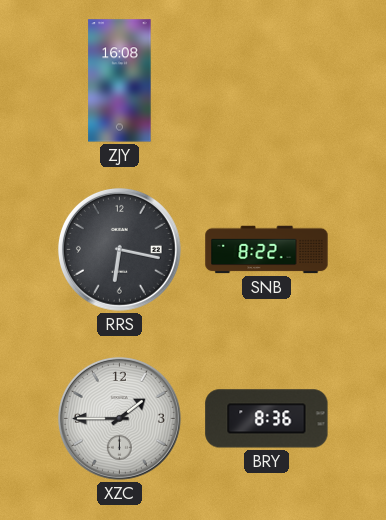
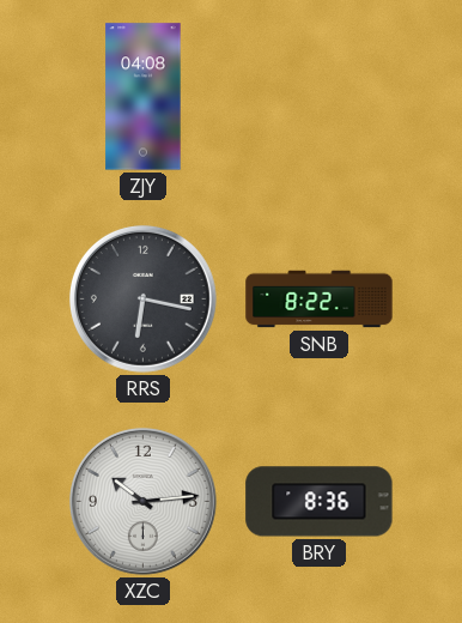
ZJY: 16:08 -> 04:08
XZC: 1:45 -> 10:14
